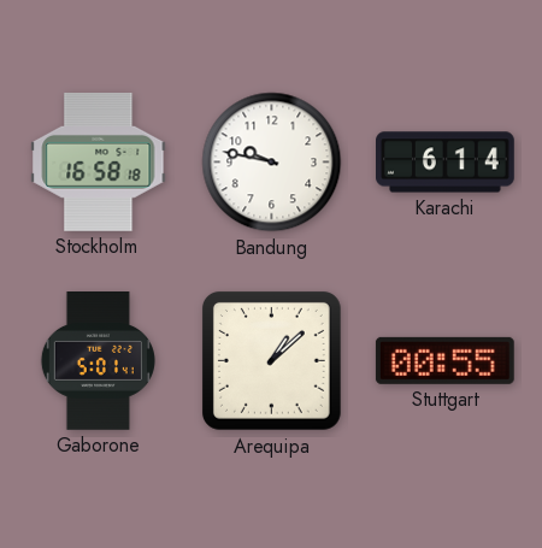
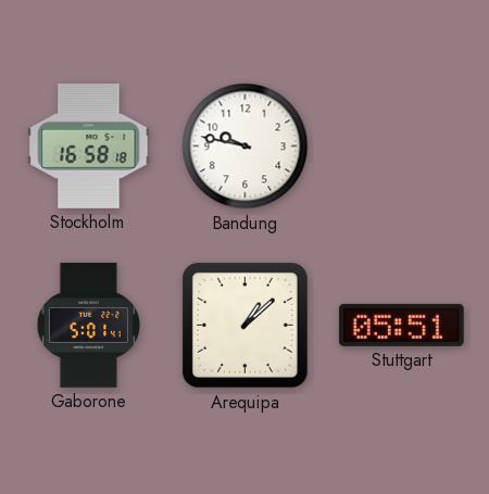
Karachi: 6:14 -> none
Stuttgart: 00:55 -> 05:51
